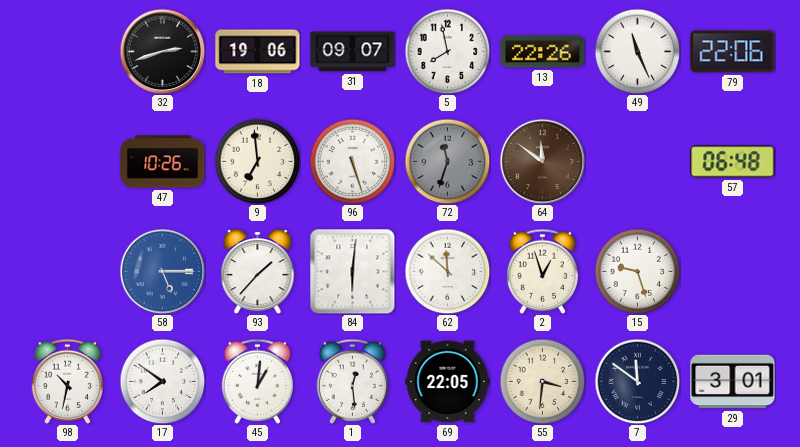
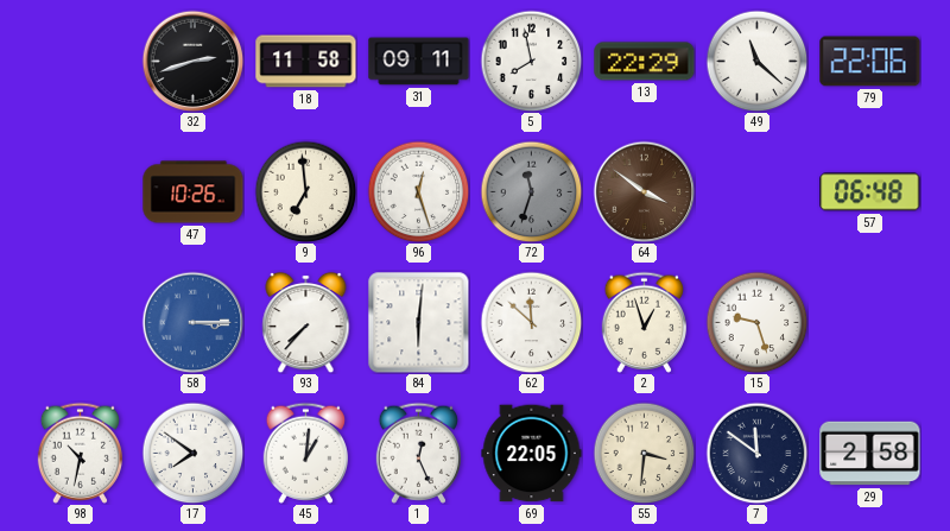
18: 19:06 -> 11:58
31: 09:07 -> 09:11
13: 22:26 -> 22:29
49: 11:26 -> 11:22
96: 5:27 -> 12:27
64: 11:51 -> 3:51
58: 5:15 -> 3:15
93: 1:37 -> 7:37
1: 12:29 -> 12:26
29: 3:01 -> 2:58
